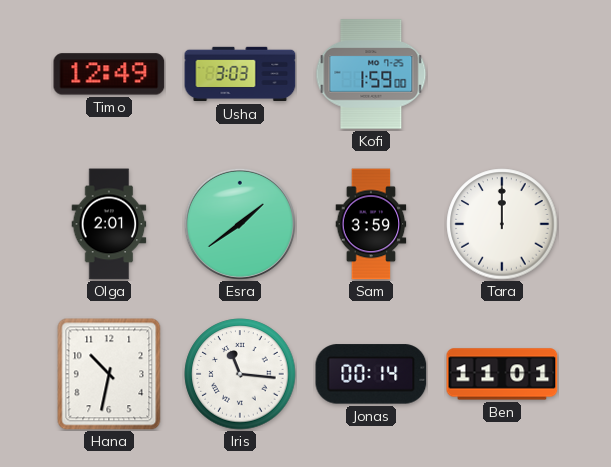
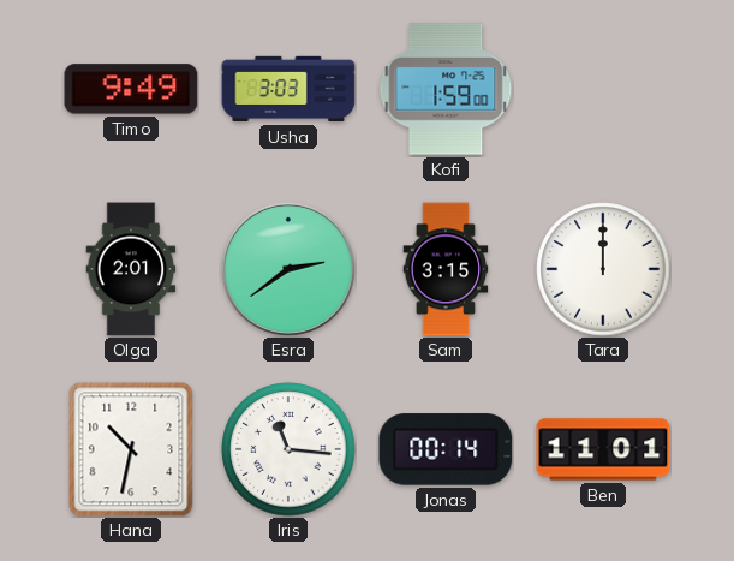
Timo: 12:49 -> 9:49
Esra: 1:39 -> 2:39
Sam: 3:59 -> 3:15
